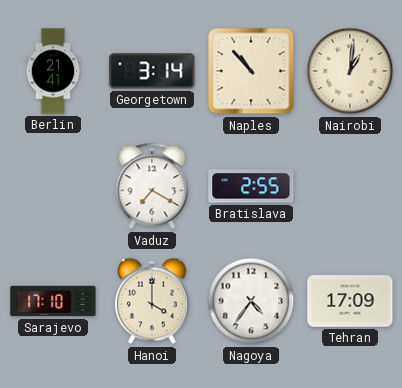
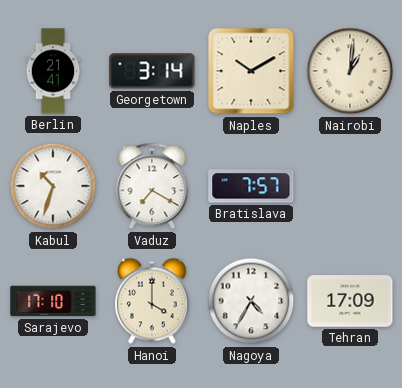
Naples: 10:53 -> 10:10
Kabul: none -> 10:33
Bratislava: 2:55 -> 7:57
Nagoya: 4:36 -> 4:35
